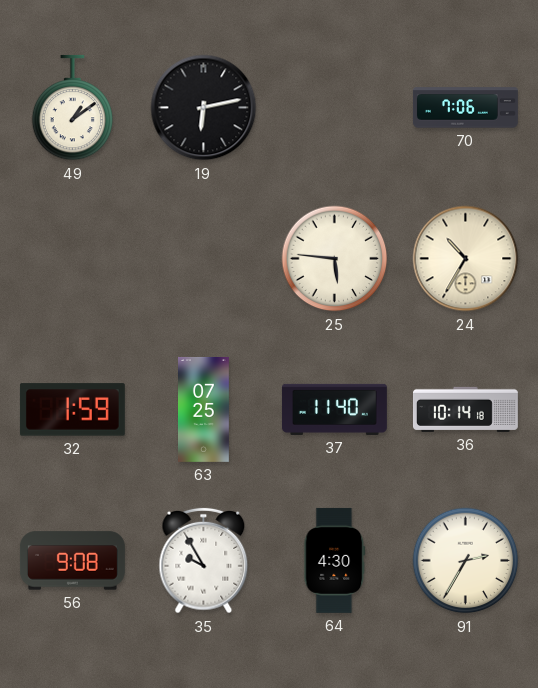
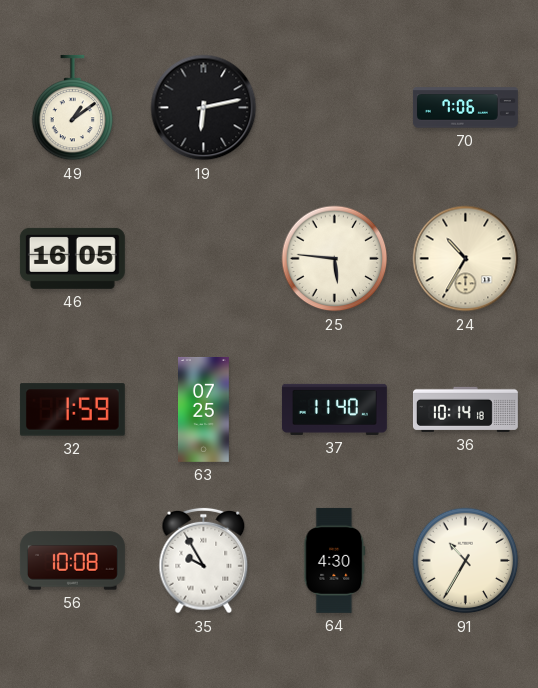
46: none -> 16:05
56: 9:08 -> 10:08
91: 2:35 -> 10:35
